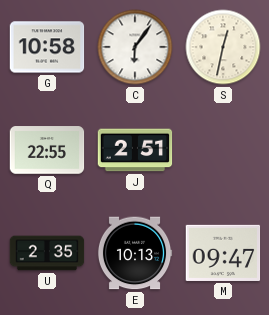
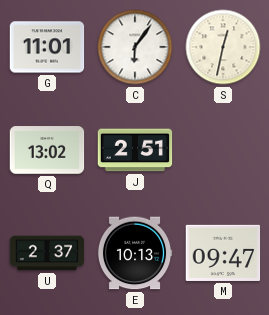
G: 10:58 -> 11:01
Q: 22:55 -> 13:02
U: 2:35 -> 2:37
